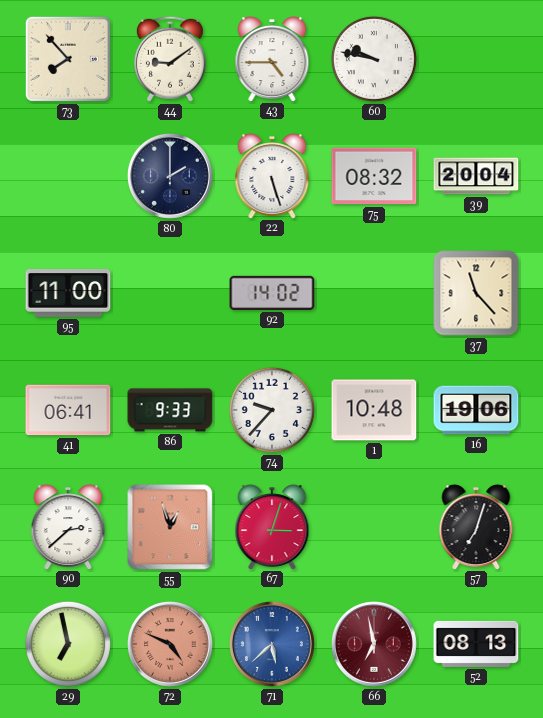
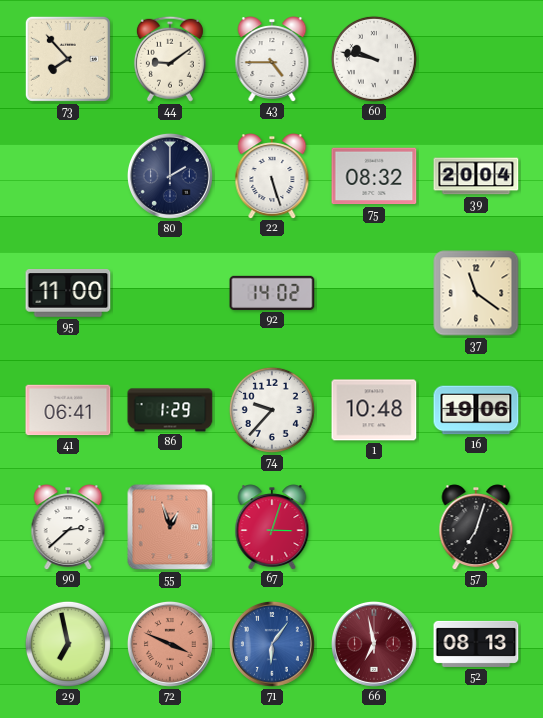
37: 11:23 -> 11:21
86: 9:33 -> 1:29
72: 4:49 -> 3:49
71: 5:38 -> 6:06
